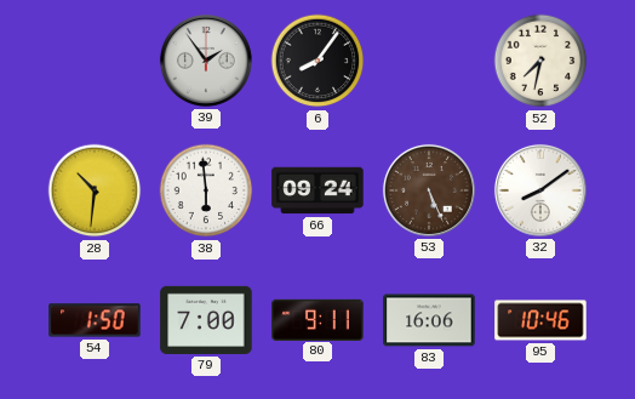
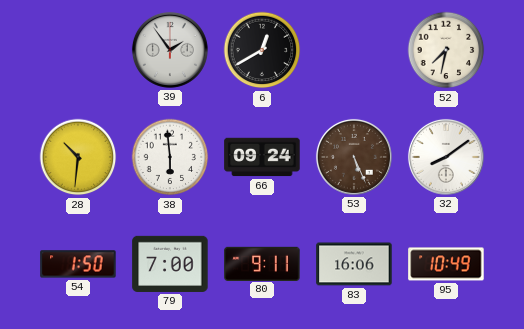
6: 8:06 -> 12:40
95: 10:46 -> 10:49
